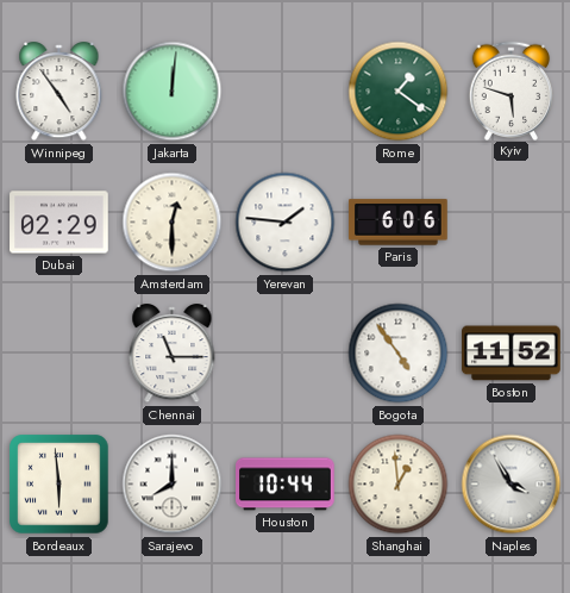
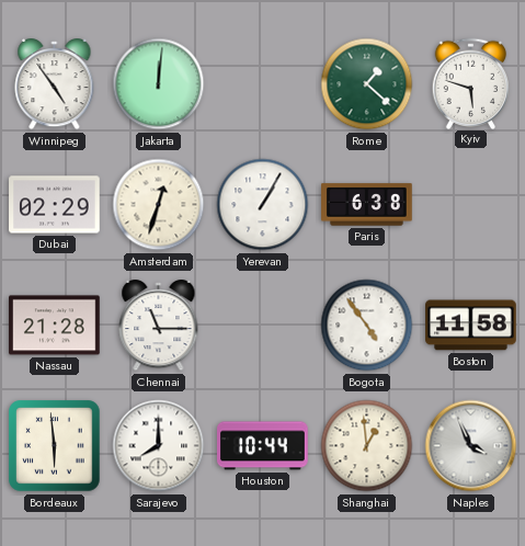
Rome: 1:21 -> 1:22
Amsterdam: 12:30 -> 12:33
Yerevan: 1:46 -> 1:05
Paris: 6:06 -> 6:38
Nassau: none -> 21:28
Boston: 11:52 -> 11:58
Naples: 3:55 -> 3:56
